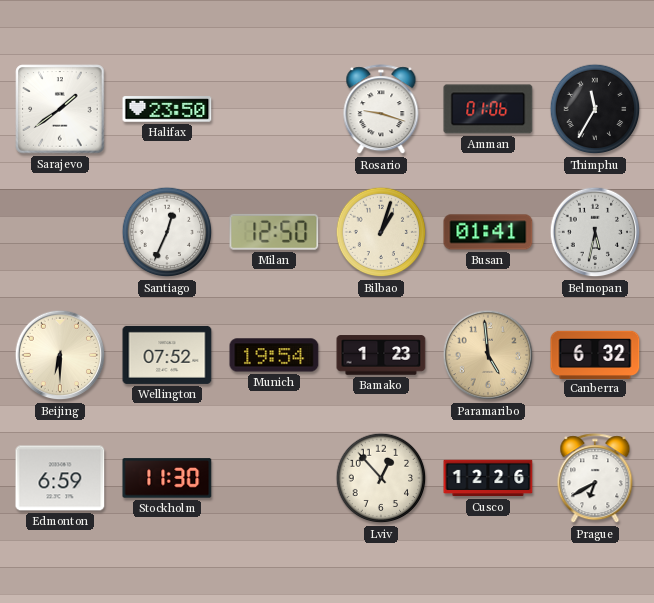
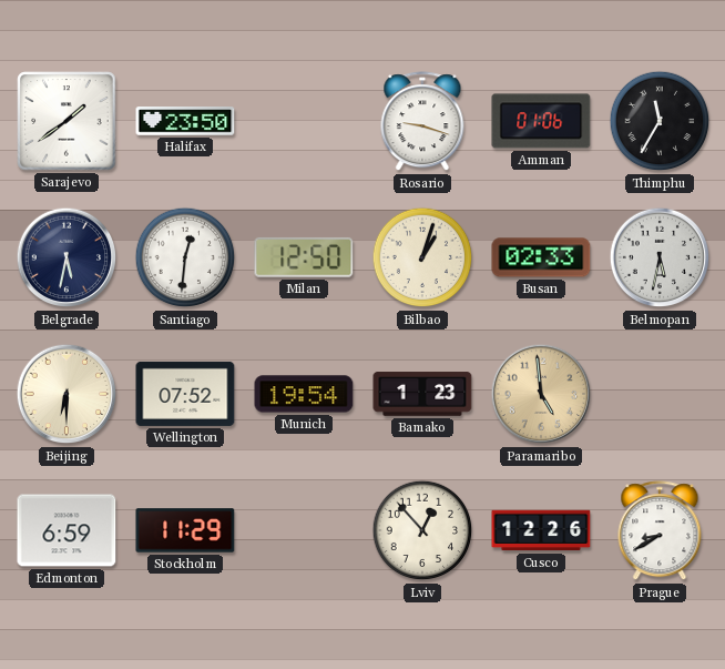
Belgrade: none -> 5:32
Santiago: 12:34 -> 12:31
Busan: 01:41 -> 02:33
Canberra: 6:32 -> none
Stockholm: 11:30 -> 11:29
Prague: 6:40 -> 8:40
